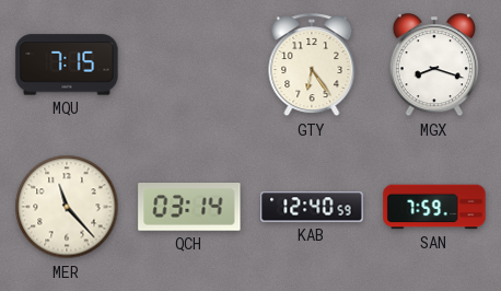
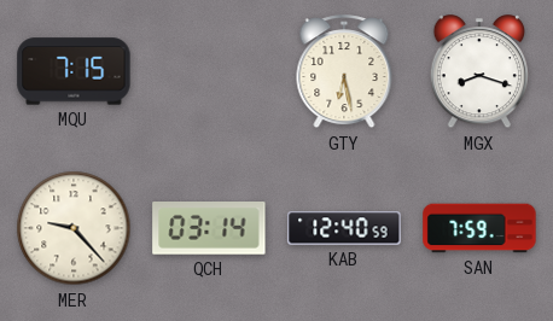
GTY: 6:24 -> 6:28
MER: 11:23 -> 9:23
